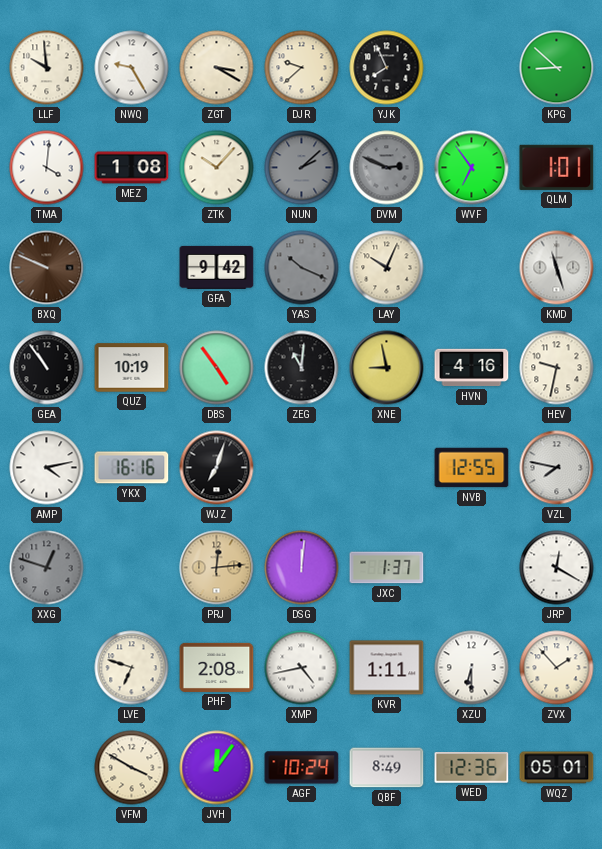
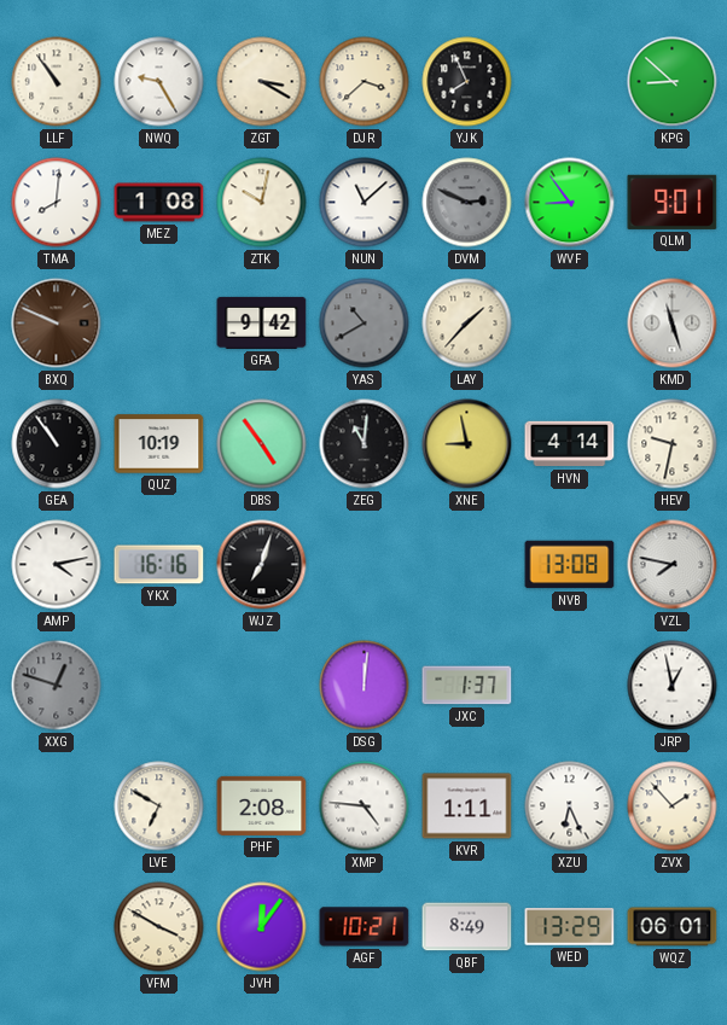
LLF: 9:59 -> 10:54
DJR: 9:38 -> 3:38
TMA: 4:01 -> 8:01
ZTK: 10:07 -> 10:02
NUN: 2:08 -> 11:08
NUN dial: grey -> white
WVF: 6:54 -> 8:54
QLM: 1:01 -> 9:01
YAS: 10:19 -> 10:40
LAY: 10:04 -> 1:37
HVN: 4:16 -> 4:14
NVB: 12:55 -> 13:08
PRJ: 12:14 -> none
JRP: 12:20 -> 12:58
LVE: 6:48 -> 6:50
XMP: 4:43 -> 4:46
XZU: 6:30 -> 6:26
AGF: 10:24 -> 10:21
WED: 12:36 -> 13:29
WQZ: 05:01 -> 06:01
